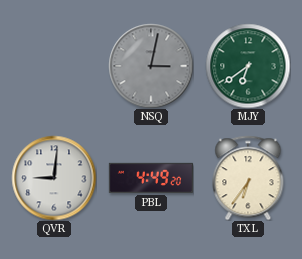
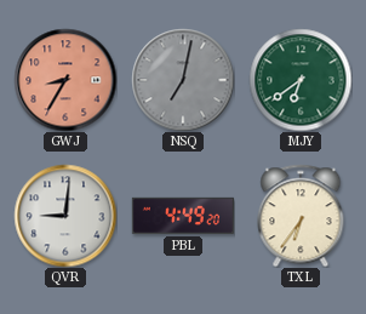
GWJ: none -> 8:35
NSQ: 3:02 -> 7:02
